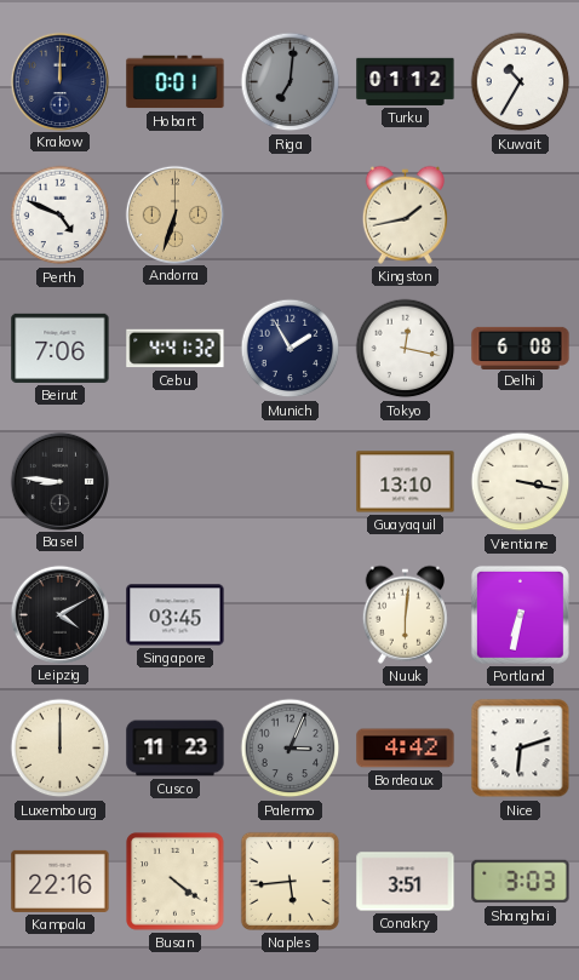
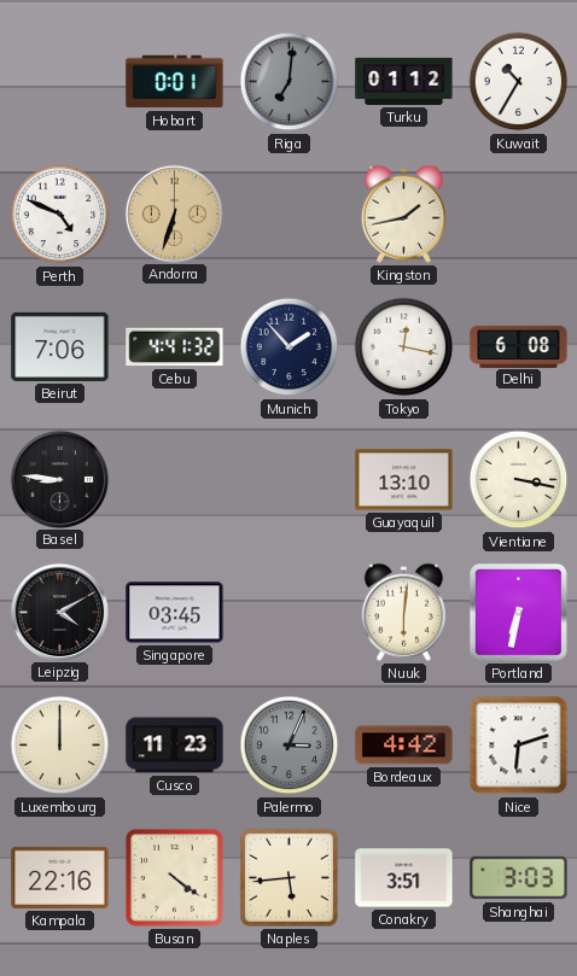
Krakow: 12:00 -> none
Munich: 1:55 -> 1:53
